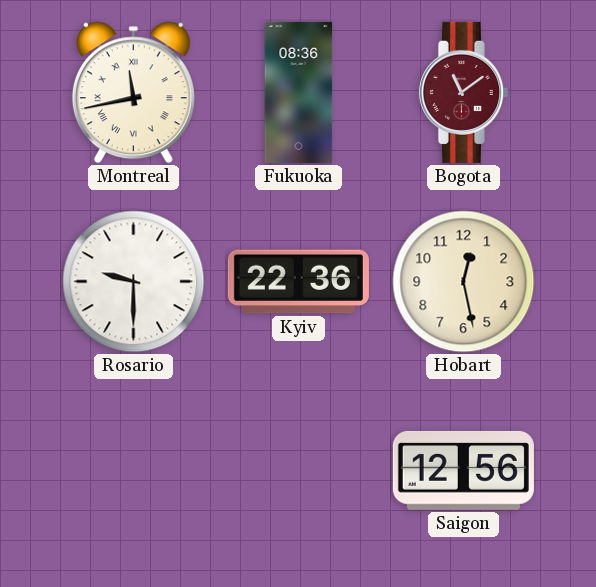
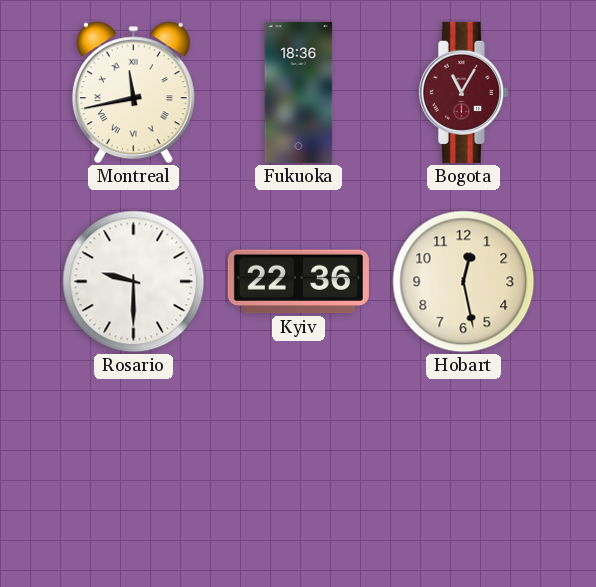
Fukuoka: 08:36 -> 18:36
Bogota: 11:09 -> 11:05
Saigon: 12:56 -> none
